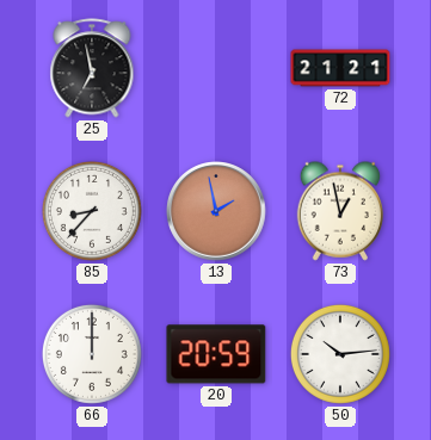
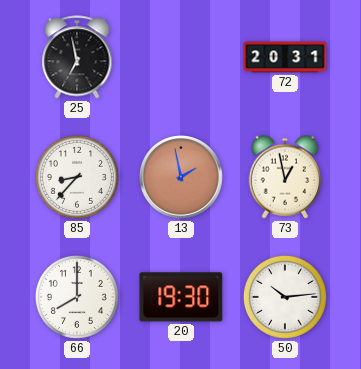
72: 21:21 -> 20:31
66: 12:00 -> 8:00
20: 20:59 -> 19:30
